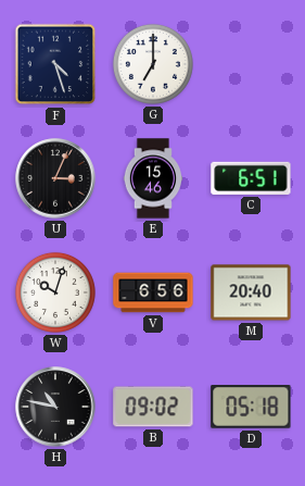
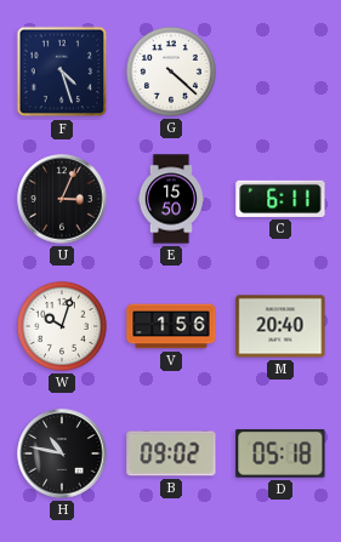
G: 7:00 -> 4:22
E: 15:46 -> 15:50
C: 6:51 -> 6:11
V: 6:56 -> 1:56
